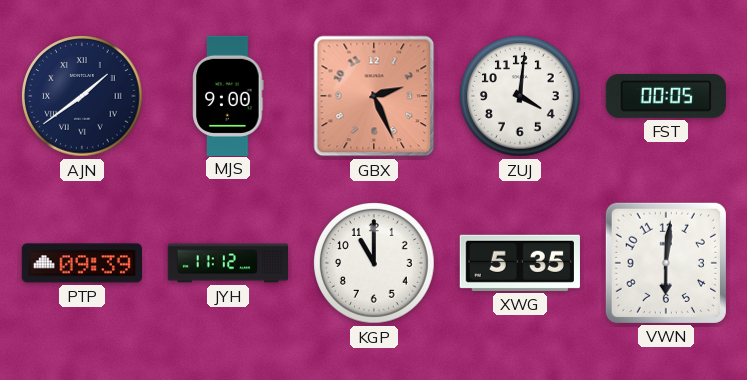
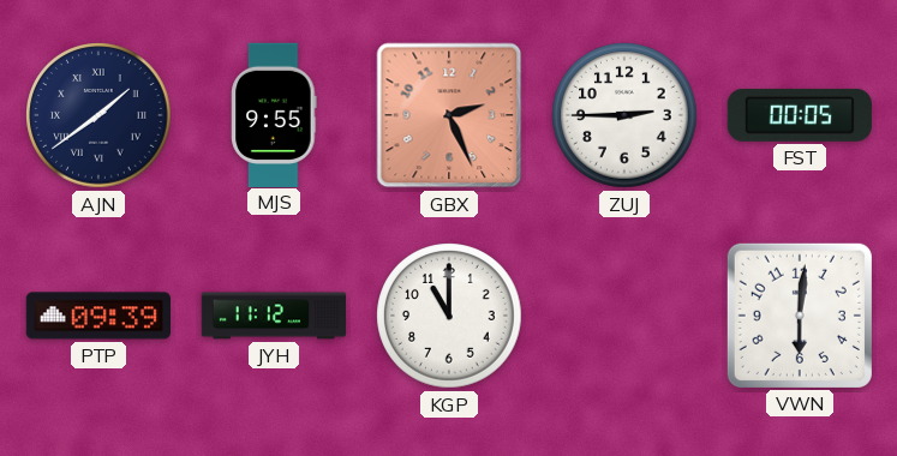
MJS: 9:00 -> 9:55
ZUJ: 4:01 -> 2:45
XWG: 5:35 -> none
